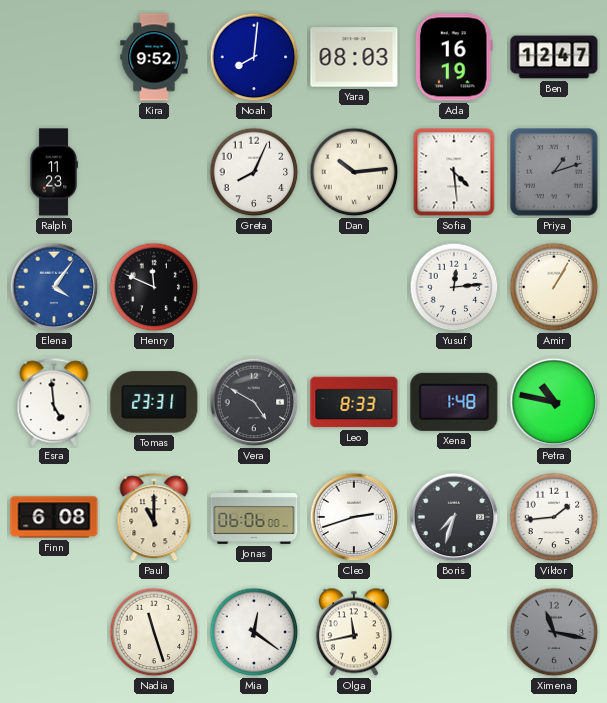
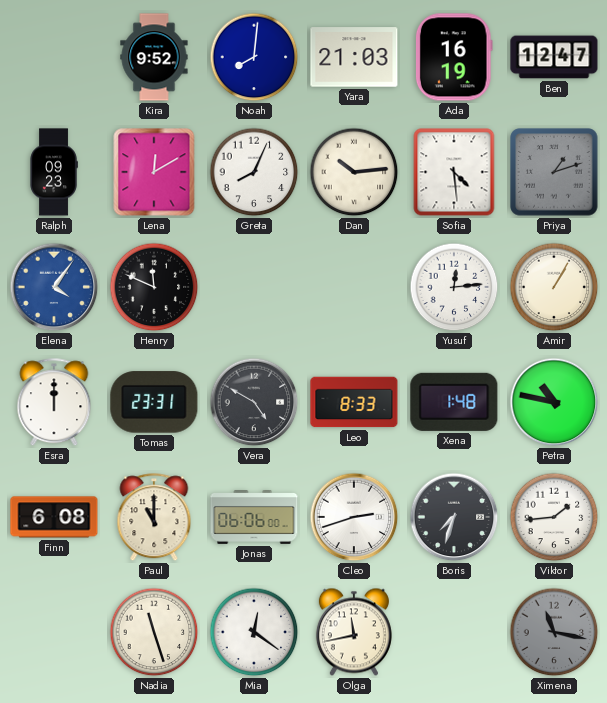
Yara: 08:03 -> 21:03
Ralph: 11:23 -> 09:23
Lena: none -> 12:10
Esra: 4:59 -> 12:00
